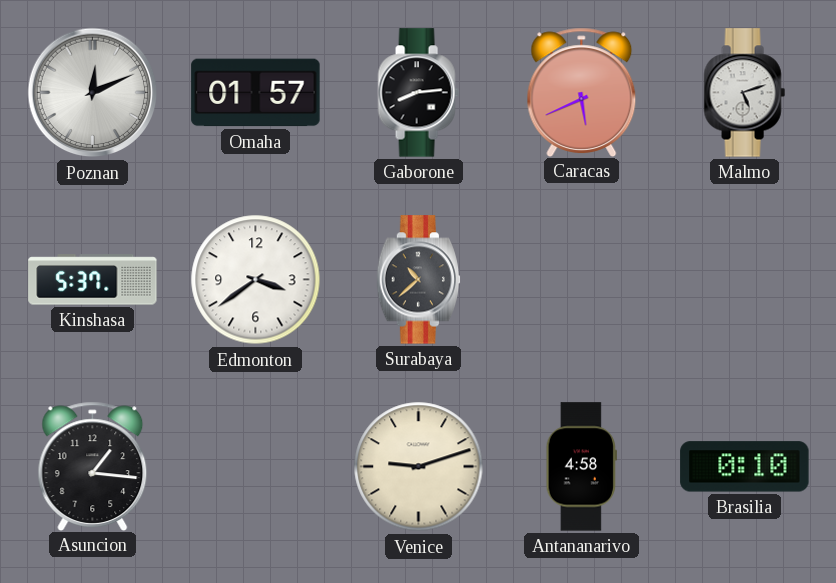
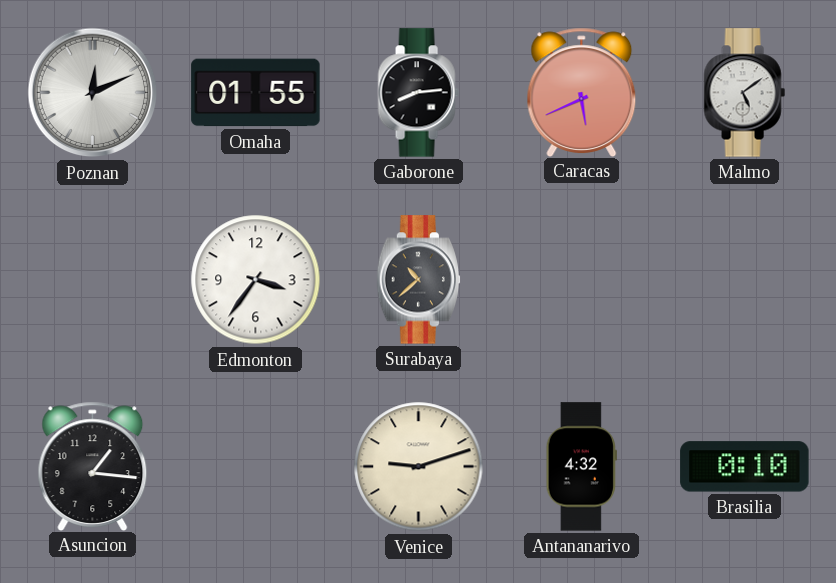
Omaha: 01:57 -> 01:55
Malmo: 5:12 -> 5:09
Kinshasa: 5:37 -> none
Edmonton: 3:39 -> 3:36
Antananarivo: 4:58 -> 4:32
